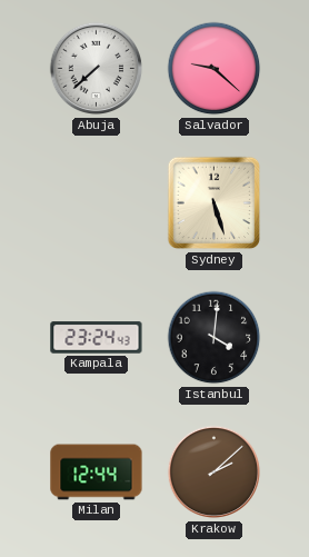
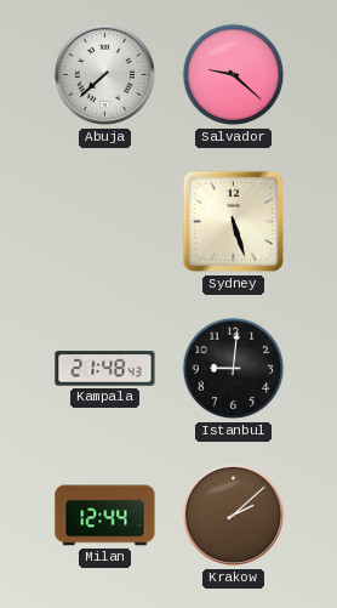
Kampala: 23:24 -> 21:48
Istanbul: 4:01 -> 9:01
